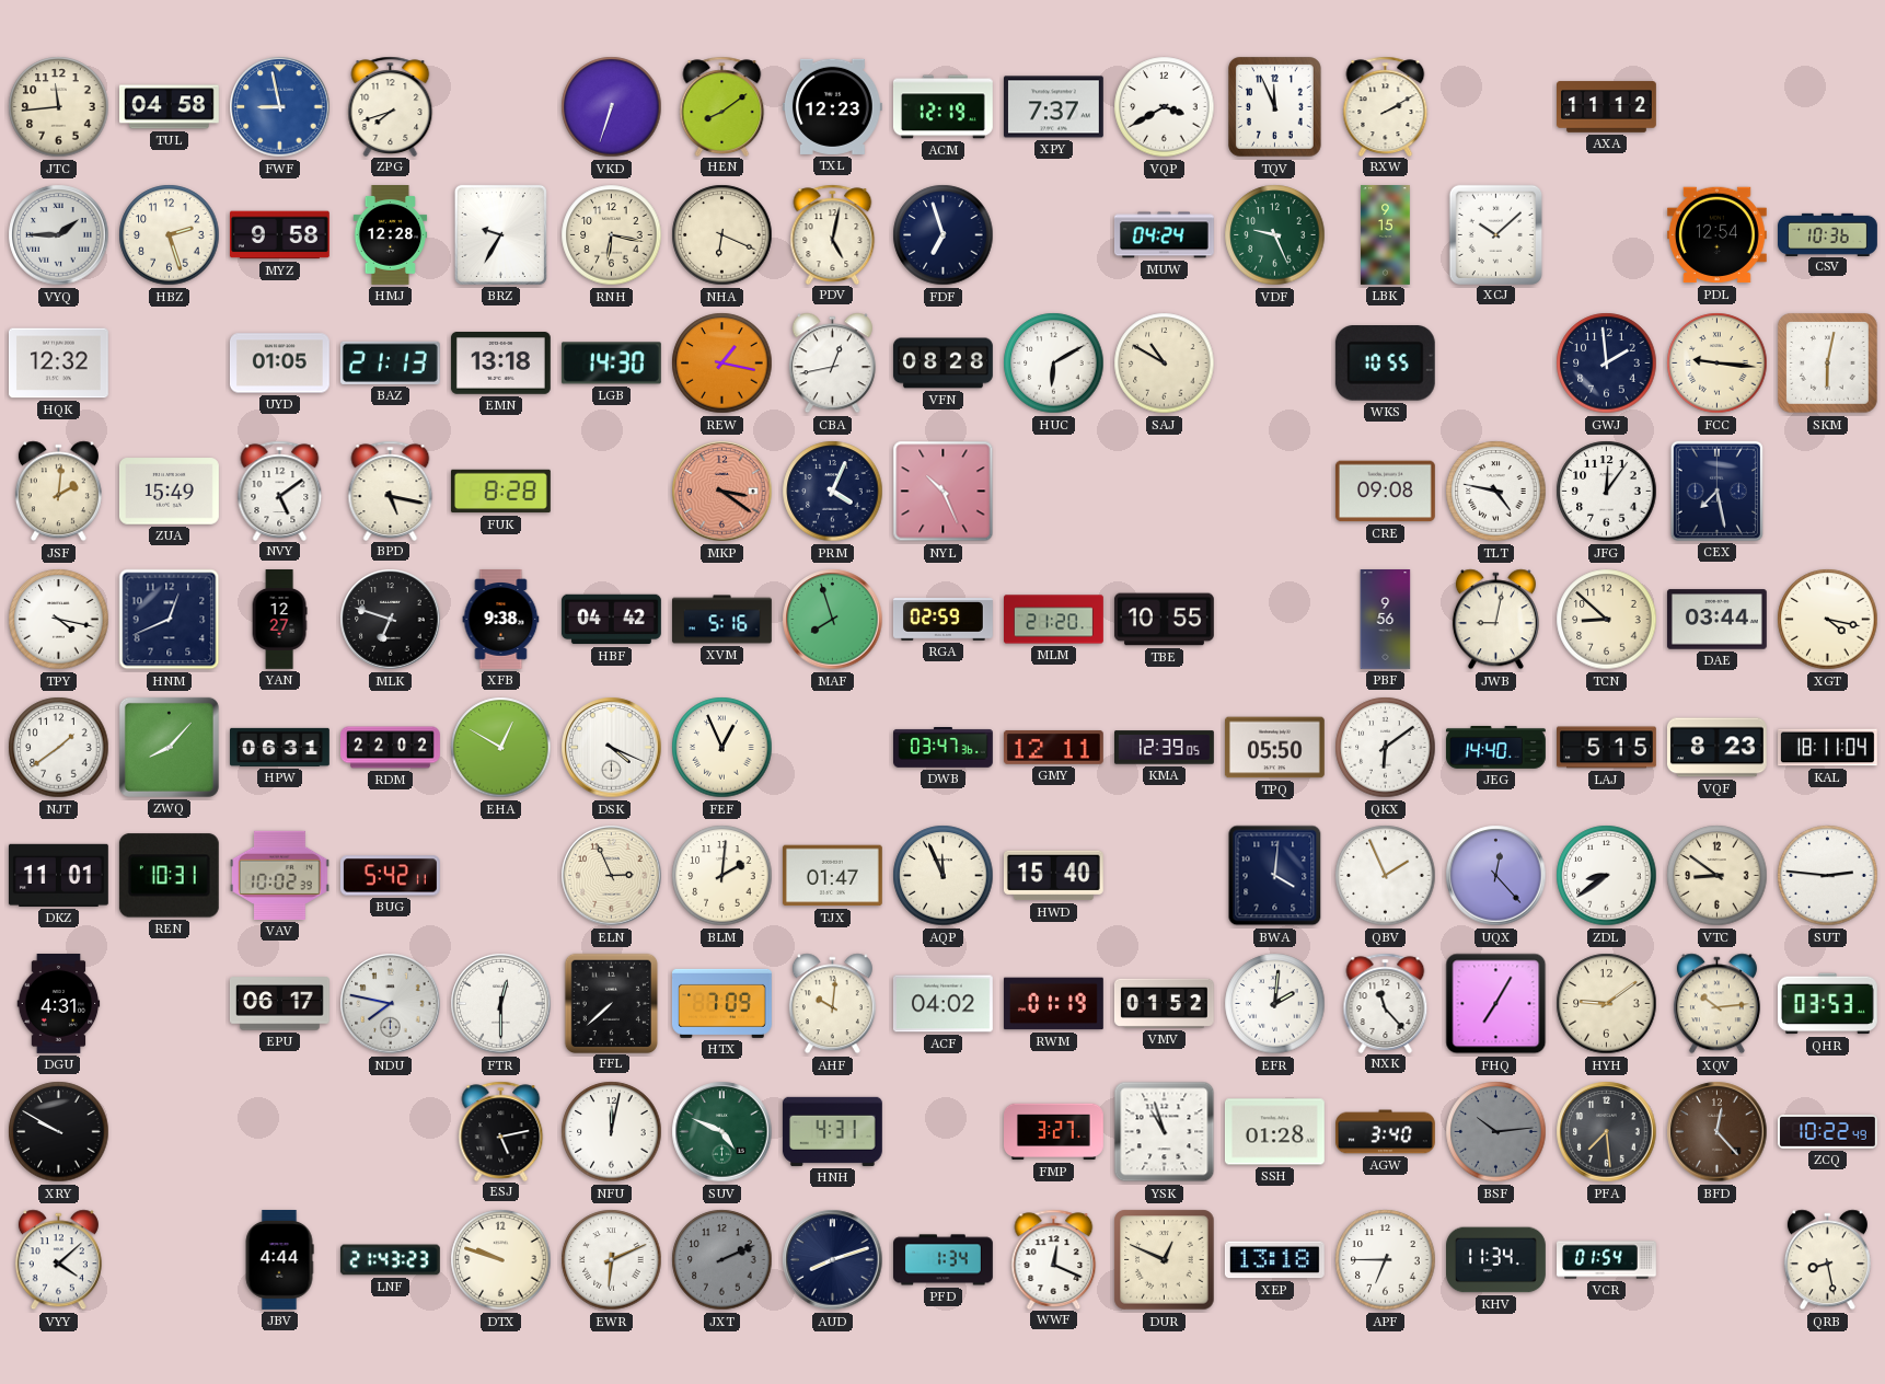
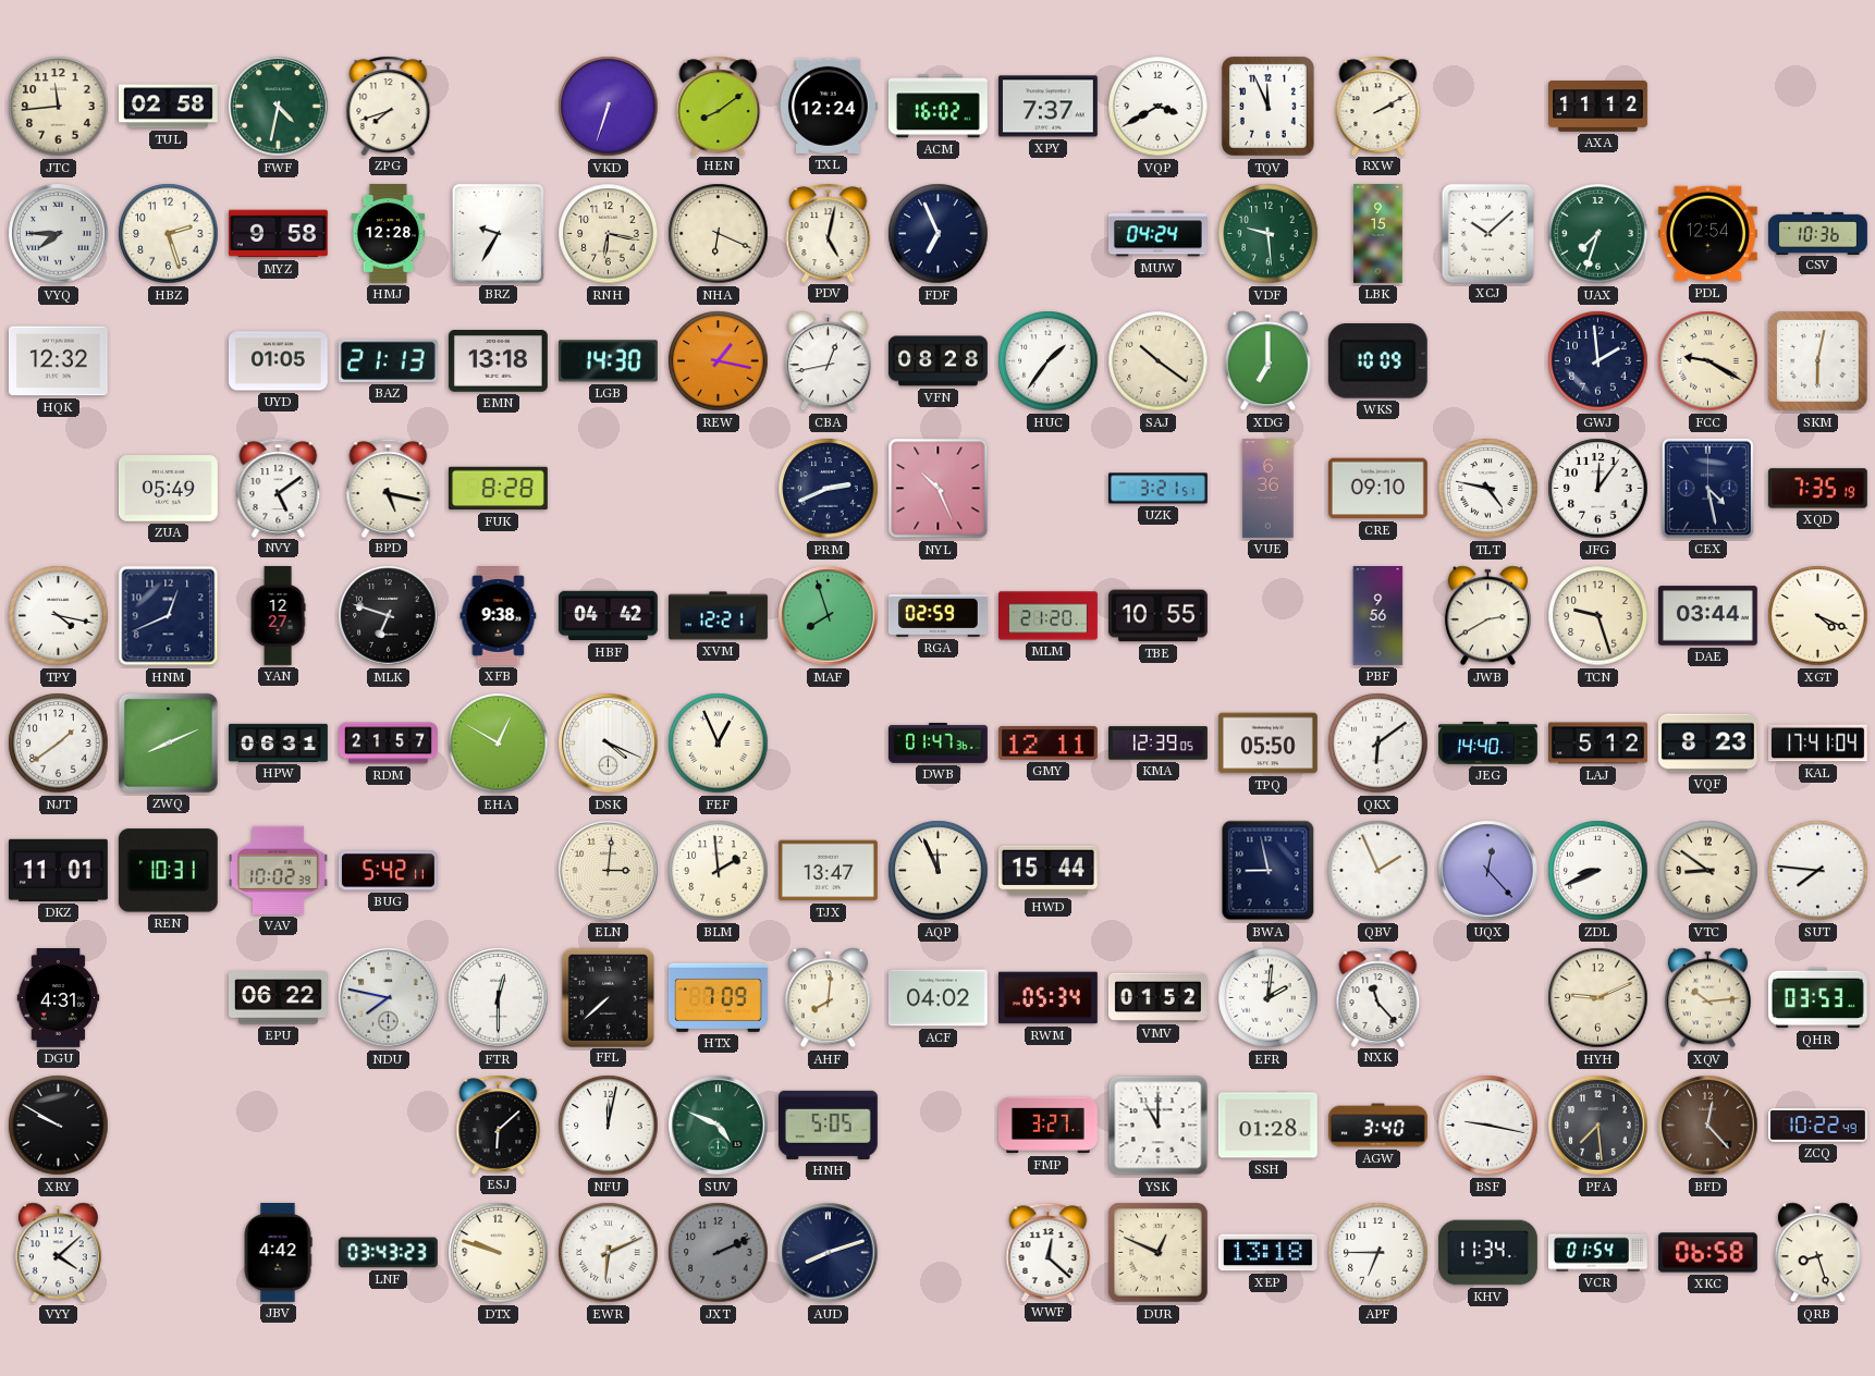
TUL: 04:58 -> 02:58
FWF: 8:58 -> 4:32
FWF dial: blue -> green
TXL: 12:23 -> 12:24
ACM: 12:19 -> 16:02
VYQ: 1:45 -> 7:45
FDF: 6:57 -> 6:56
VDF: 9:26 -> 9:29
UAX: none -> 7:33
HUC: 6:10 -> 1:36
SAJ: 10:50 -> 10:21
XDG: none -> 7:00
WKS: 10:55 -> 10:09
FCC: 9:16 -> 9:20
JSF: 2:01 -> none
ZUA: 15:49 -> 05:49
MKP: 3:21 -> none
PRM: 4:04 -> 2:41
UZK: none -> 3:21
VUE: none -> 6:36
CRE: 09:08 -> 09:10
CEX: 7:28 -> 4:28
XQD: none -> 7:35
XVM: 5:16 -> 12:21
JWB: 9:02 -> 2:40
TCN: 8:52 -> 9:27
XGT: 4:17 -> 4:19
ZWQ: 8:07 -> 8:11
RDM: 22:02 -> 21:57
DWB: 03:47 -> 01:47
LAJ: 5:15 -> 5:12
KAL: 18:11 -> 17:41
ELN: 2:56 -> 3:01
BLM: 2:01 -> 1:59
TJX: 01:47 -> 13:47
HWD: 15:40 -> 15:44
BWA: 4:01 -> 8:58
ZDL: 8:39 -> 8:41
SUT: 2:46 -> 7:46
EPU: 06:17 -> 06:22
AHF: 10:01 -> 8:01
RWM: 01:19 -> 05:34
FHQ: 7:05 -> none
HYH: 9:09 -> 9:11
ESJ: 5:13 -> 6:08
HNH: 4:31 -> 5:05
YSK: 10:57 -> 11:00
BSF: 10:14 -> 9:17
BSF dial: grey -> white
JBV: 4:44 -> 4:42
LNF: 21:43 -> 03:43
PFD: 1:34 -> none
WWF: 12:19 -> 12:22
XKC: none -> 06:58
QRB: 8:28 -> 8:27
